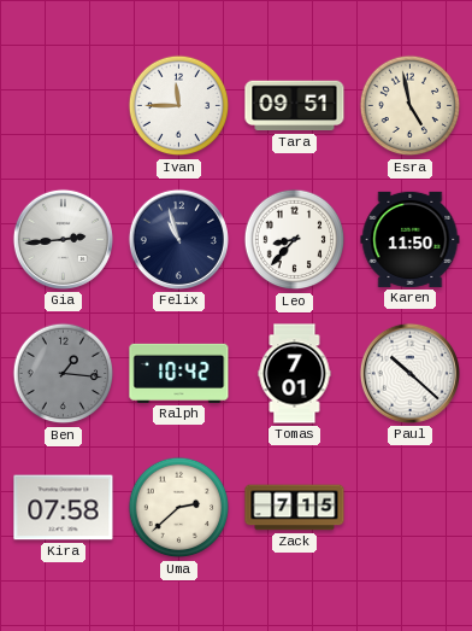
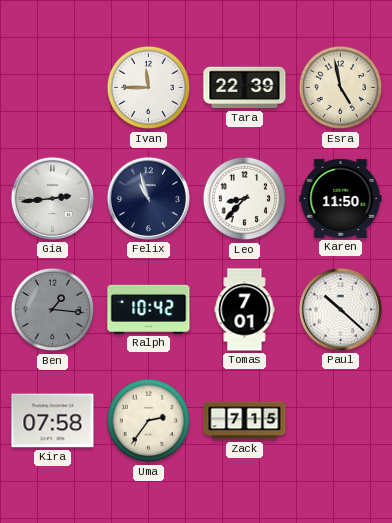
Tara: 09:51 -> 22:39
Uma: 2:38 -> 2:36
